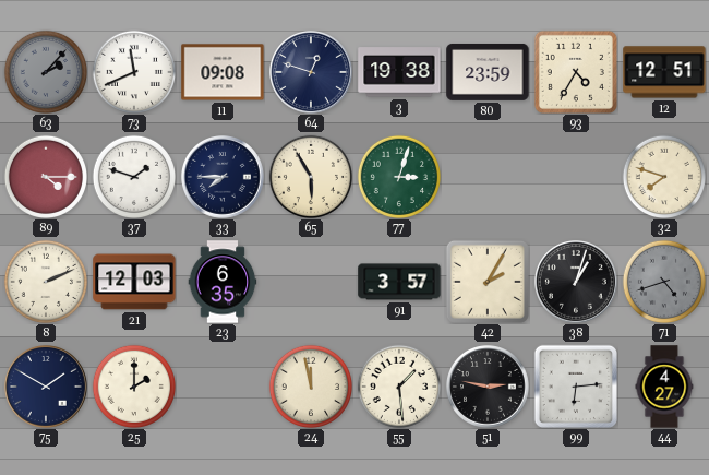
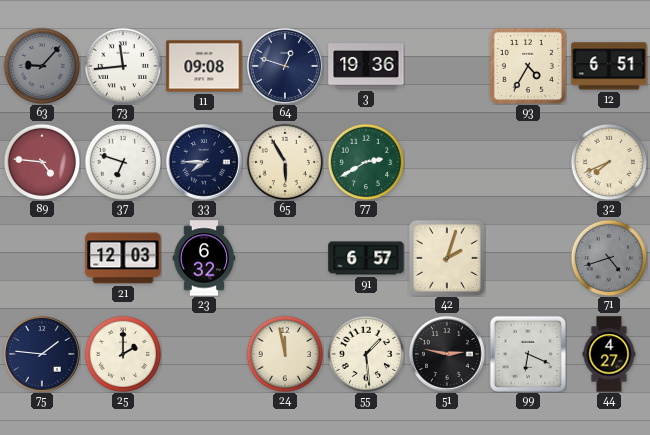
63: 2:07 -> 9:07
73: 11:41 -> 11:44
3: 19:38 -> 19:36
80: 23:59 -> none
12: 12:51 -> 6:51
89: 4:15 -> 4:46
37: 1:48 -> 6:48
77: 3:03 -> 2:40
32: 7:48 -> 7:41
8: 2:11 -> none
23: 6:35 -> 6:32
91: 3:57 -> 6:57
42: 2:05 -> 2:03
38: 1:03 -> none
75: 1:50 -> 1:46
99: 6:14 -> 6:19
